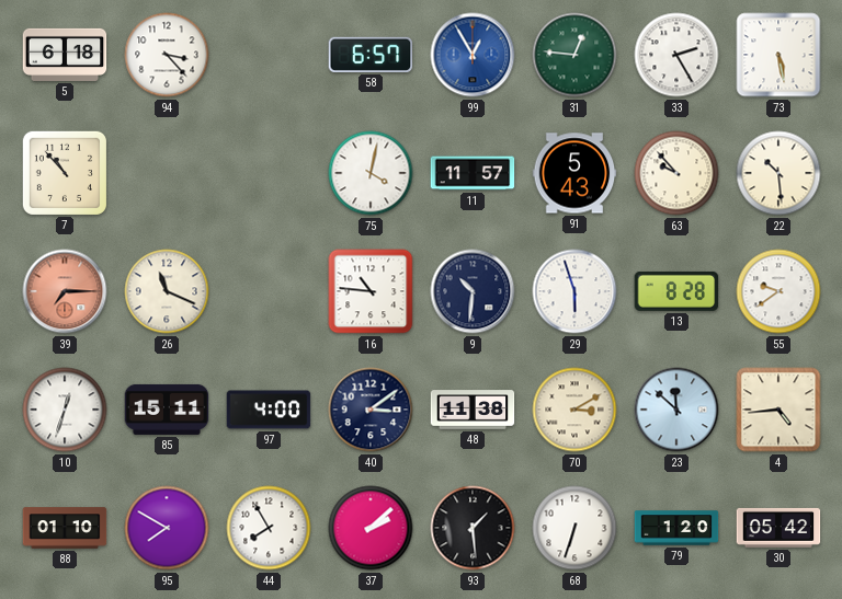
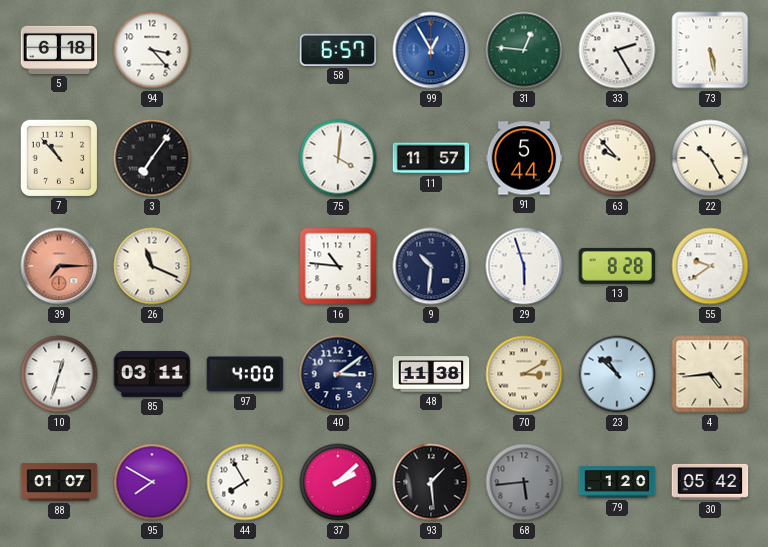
3: none -> 7:06
75: 4:02 -> 4:01
91: 5:43 -> 5:44
22: 10:29 -> 10:25
85: 15:11 -> 03:11
23: 11:52 -> 10:52
88: 01:10 -> 01:07
68: 6:33 -> 5:44
68 dial: white -> grey
